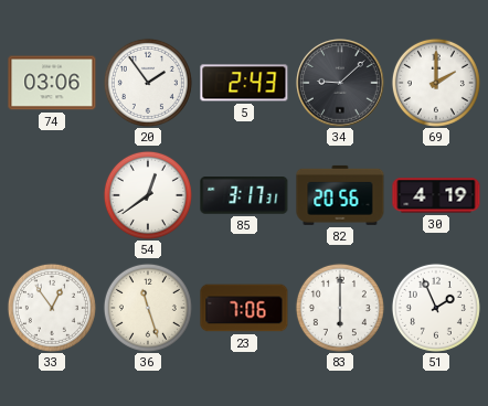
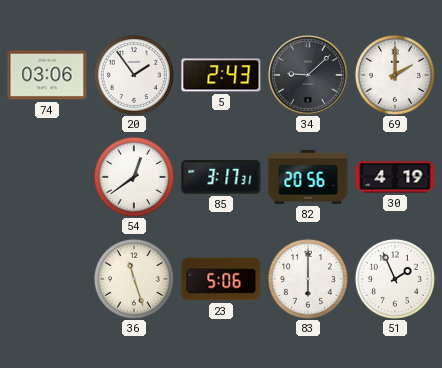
33: 12:54 -> none
23: 7:06 -> 5:06
